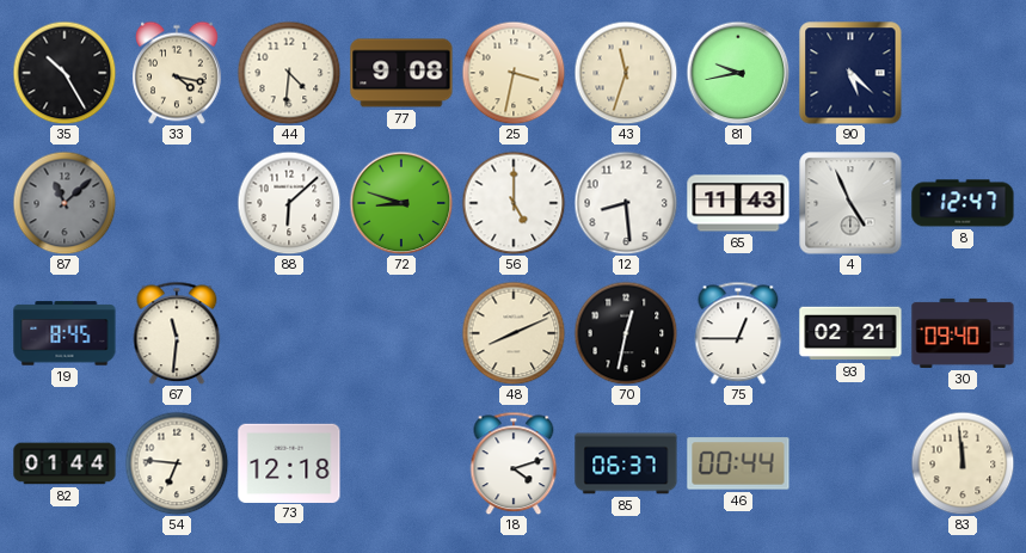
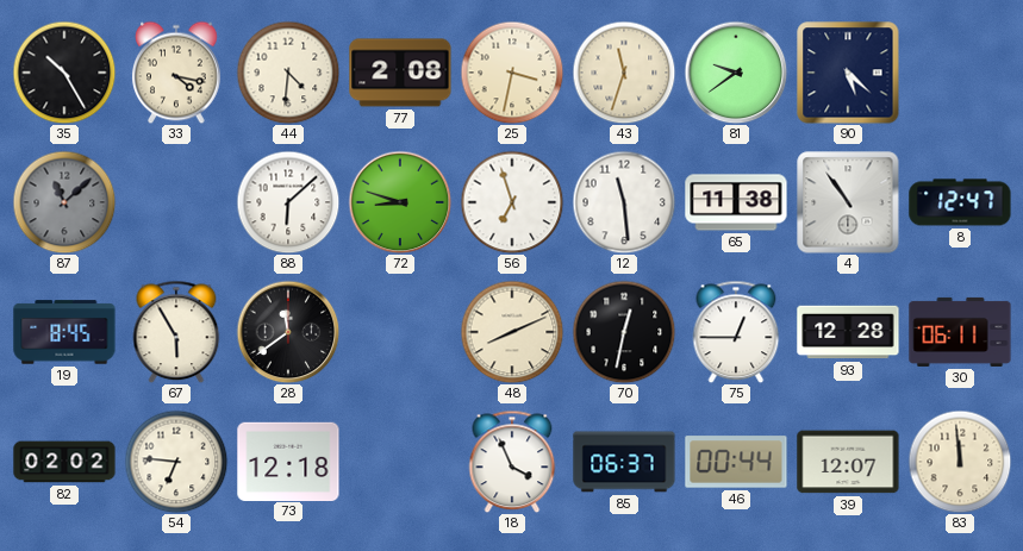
77: 9:08 -> 2:08
81: 9:43 -> 9:39
56: 5:00 -> 6:57
12: 8:29 -> 11:29
65: 11:43 -> 11:38
4: 4:56 -> 10:54
67: 11:31 -> 5:55
28: none -> 11:39
93: 02:21 -> 12:28
30: 09:40 -> 06:11
82: 01:44 -> 02:02
18: 4:12 -> 3:56
39: none -> 12:07
